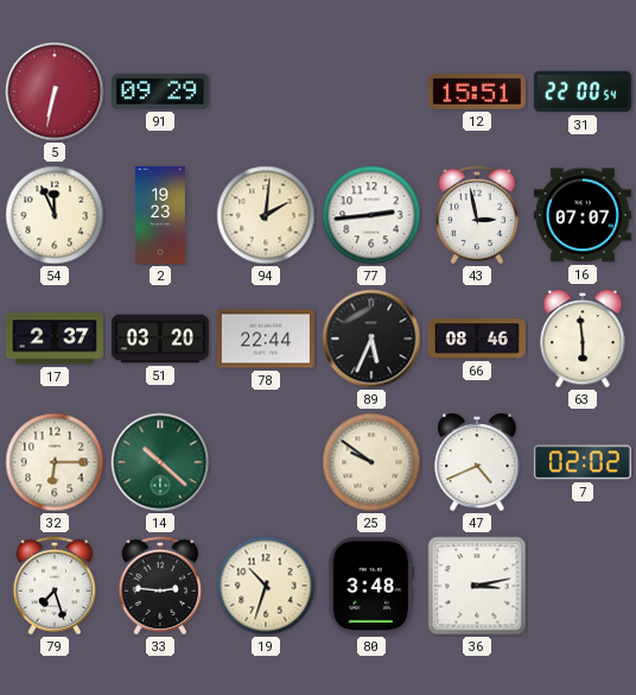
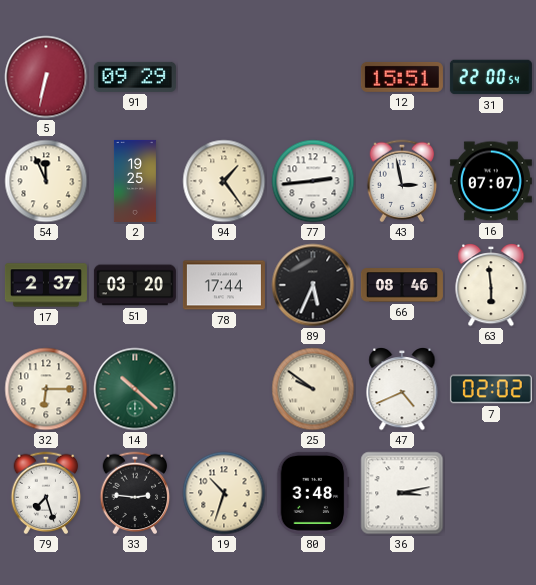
2: 19:23 -> 19:25
94: 2:01 -> 1:24
78: 22:44 -> 17:44
